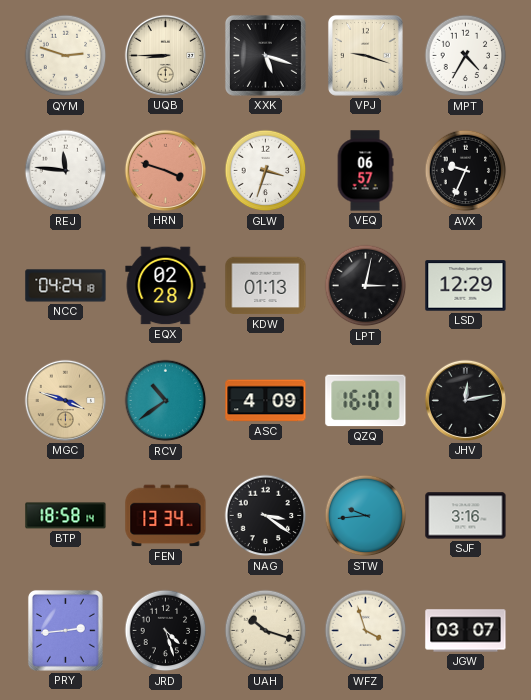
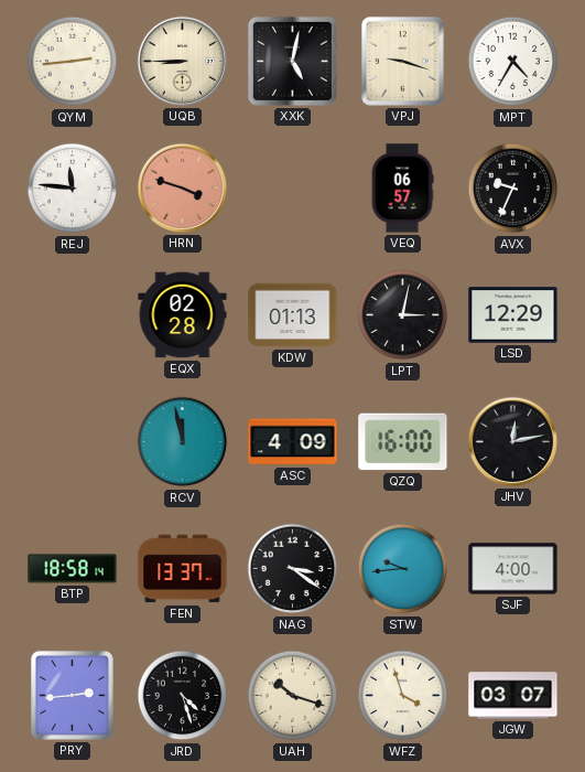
QYM: 2:48 -> 2:44
XXK: 5:18 -> 5:02
GLW: 3:33 -> none
NCC: 04:24 -> none
MGC: 3:48 -> none
RCV: 10:39 -> 11:58
QZQ: 16:01 -> 16:00
FEN: 13:34 -> 13:37
SJF: 3:16 -> 4:00
